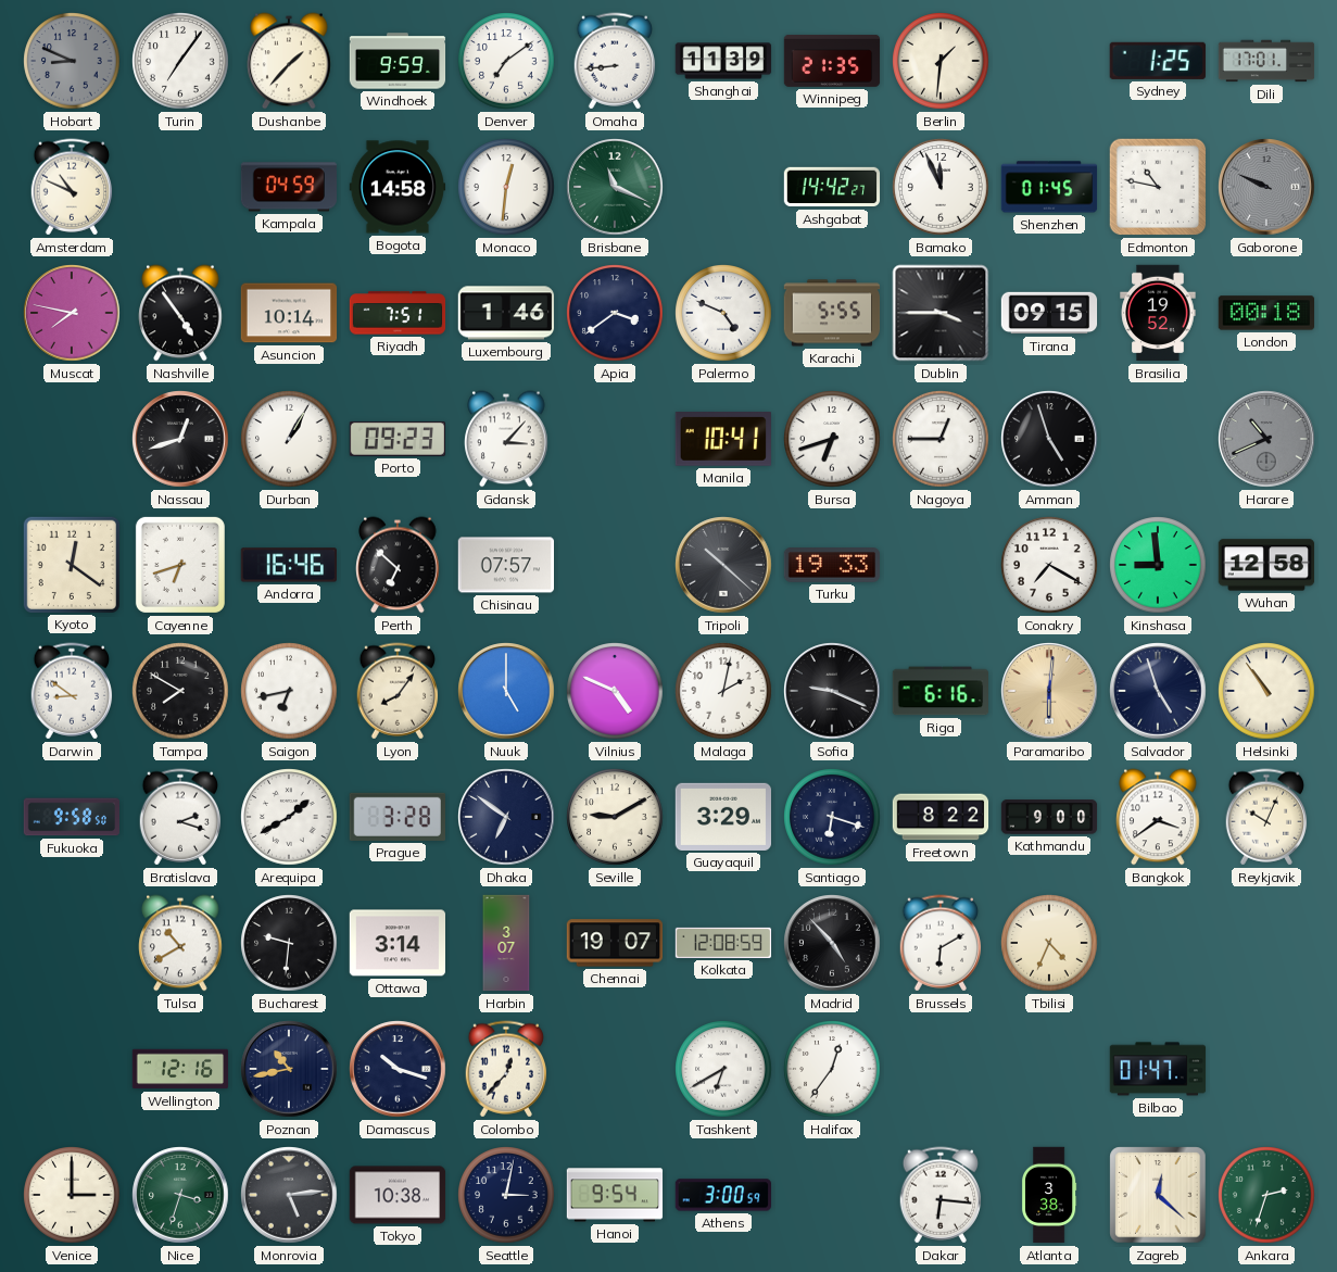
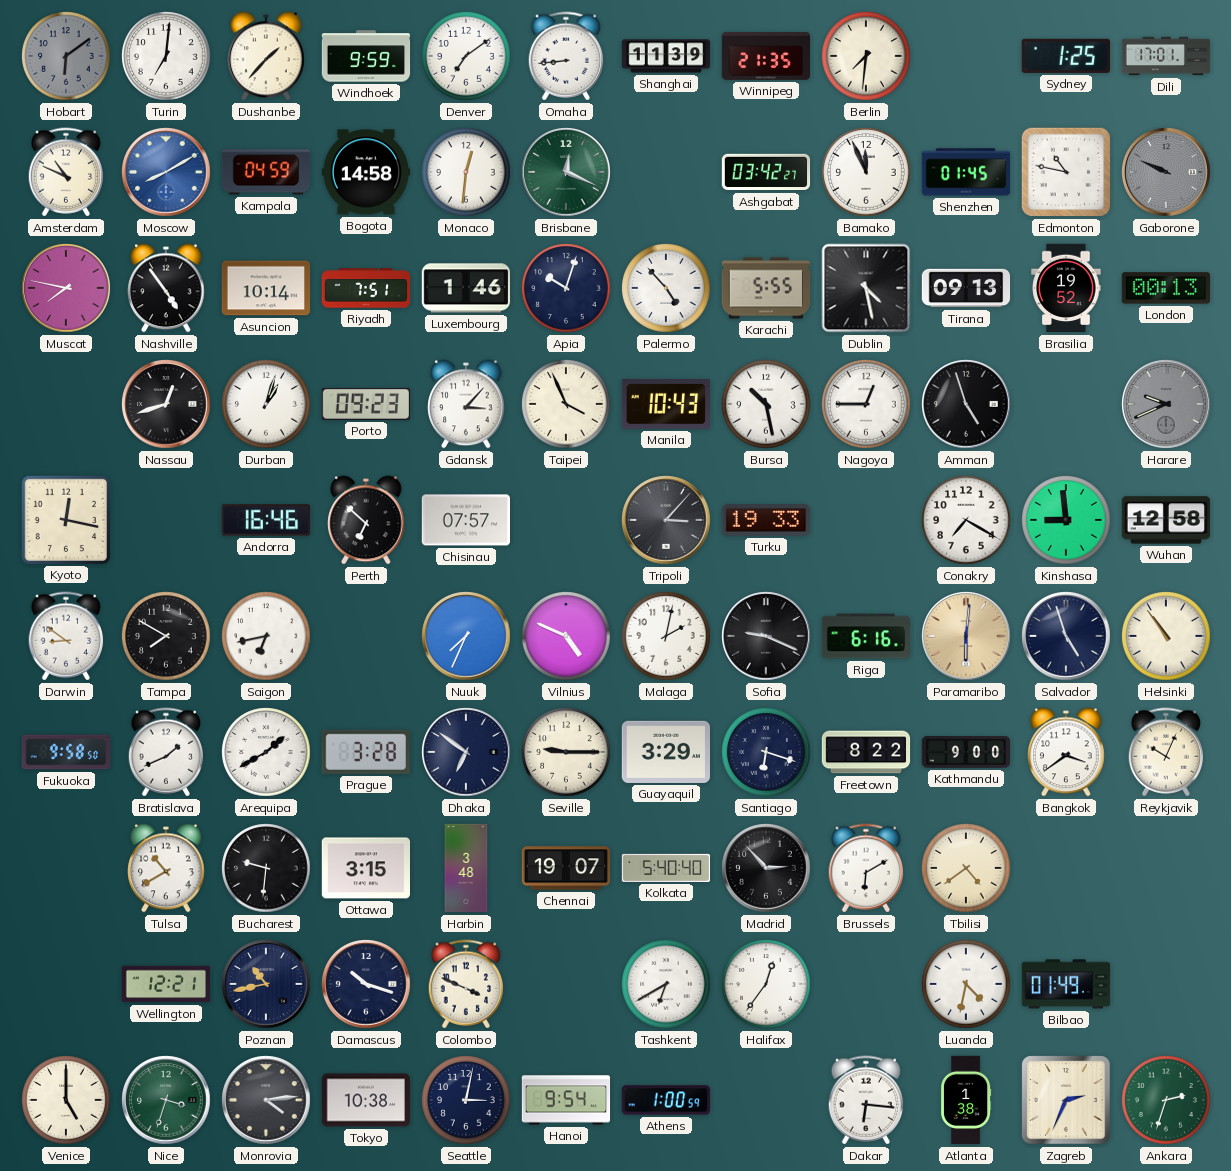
Hobart: 8:49 -> 6:09
Turin: 7:06 -> 7:01
Berlin: 1:31 -> 7:31
Moscow: none -> 8:10
Brisbane: 11:19 -> 12:19
Ashgabat: 14:42 -> 03:42
Apia: 3:39 -> 10:03
Palermo: 4:49 -> 4:53
Dublin: 3:45 -> 4:28
Tirana: 09:15 -> 09:13
London: 00:18 -> 00:13
Durban: 1:05 -> 1:03
Taipei: none -> 3:56
Manila: 10:41 -> 10:43
Bursa: 6:42 -> 10:28
Harare: 10:41 -> 9:41
Kyoto: 12:21 -> 12:17
Cayenne: 6:42 -> none
Tripoli: 10:22 -> 3:07
Lyon: 8:06 -> none
Nuuk: 5:00 -> 7:34
Bratislava: 2:18 -> 1:41
Seville: 9:10 -> 9:15
Ottawa: 3:14 -> 3:15
Harbin: 3:07 -> 3:48
Kolkata: 12:08 -> 5:40
Madrid: 4:53 -> 2:53
Tbilisi: 4:34 -> 4:39
Wellington: 12:16 -> 12:21
Colombo: 12:37 -> 3:49
Luanda: none -> 4:32
Bilbao: 01:47 -> 01:49
Venice: 3:00 -> 5:00
Monrovia: 5:14 -> 4:14
Athens: 3:00 -> 1:00
Atlanta: 3:38 -> 1:38
Zagreb: 12:22 -> 2:34
